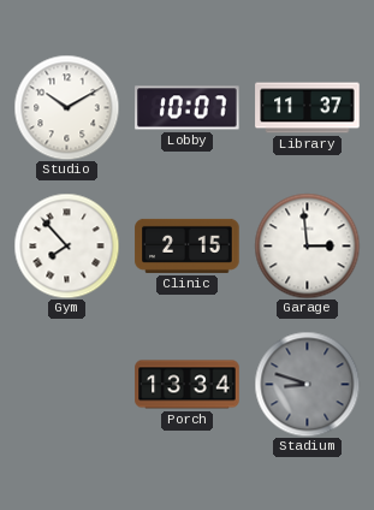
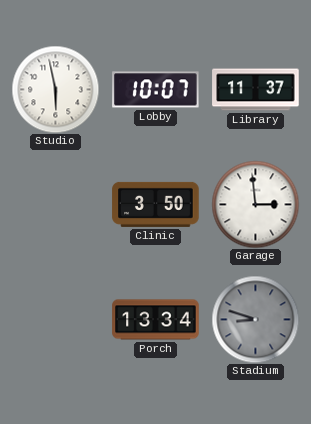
Studio: 10:10 -> 5:58
Gym: 7:53 -> none
Clinic: 2:15 -> 3:50
